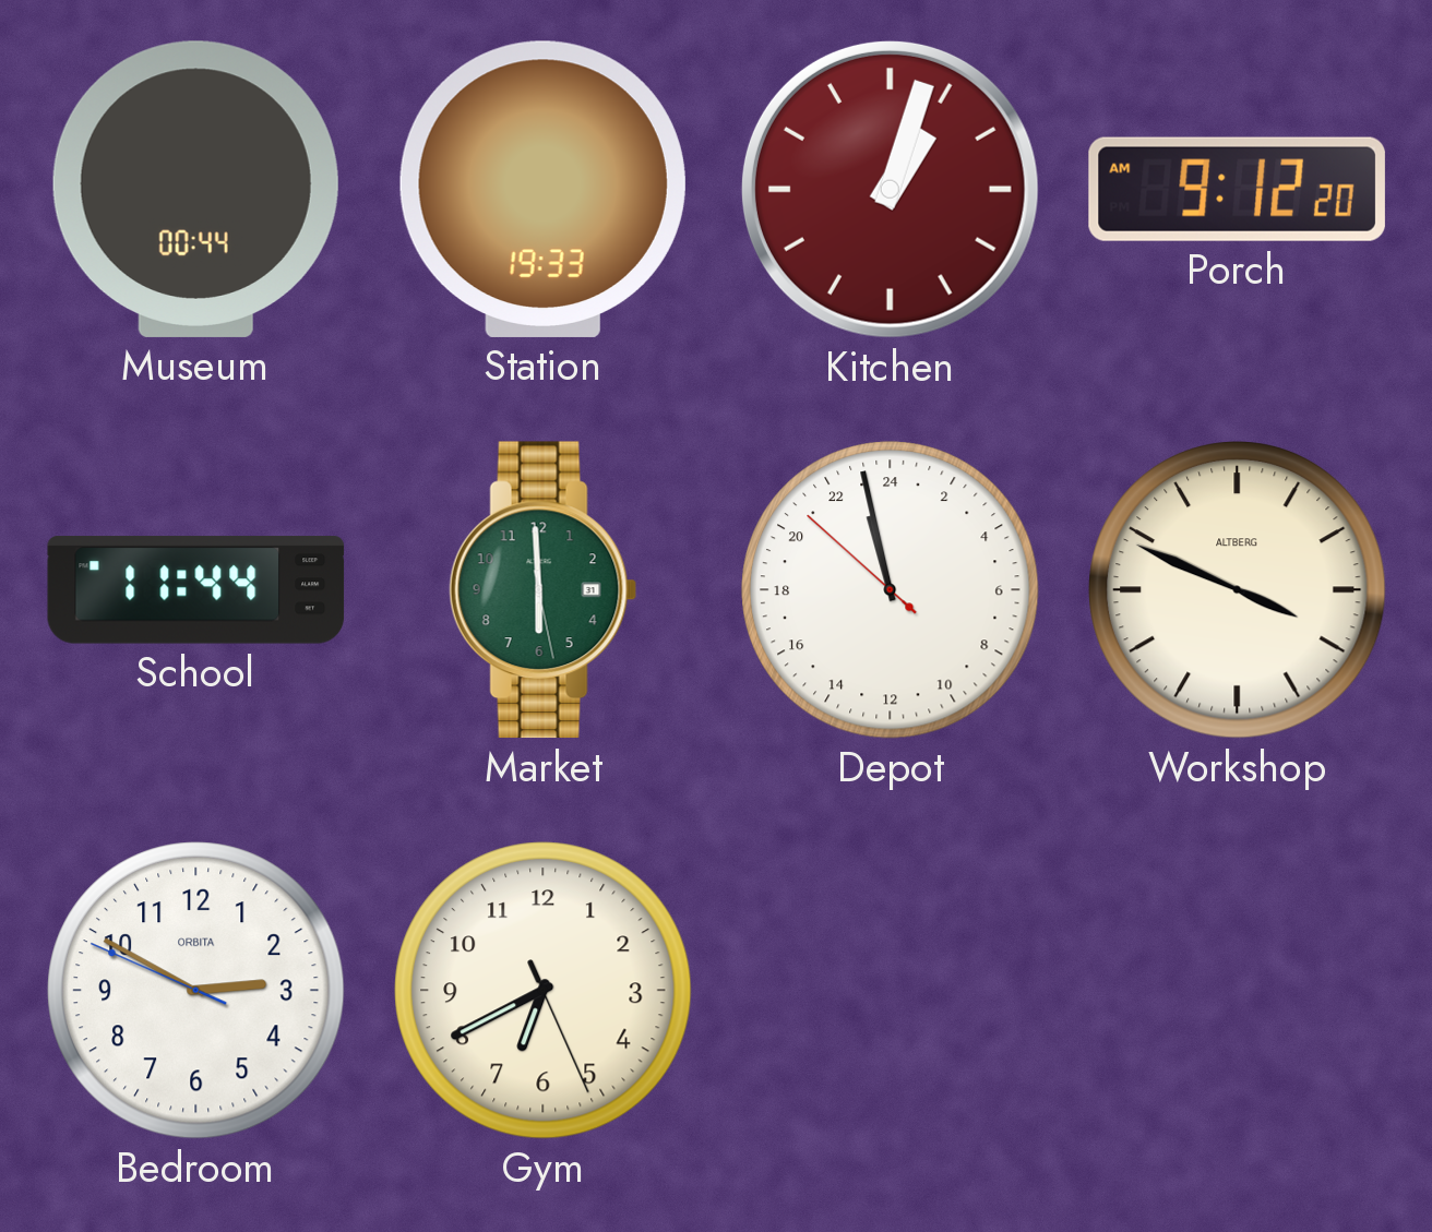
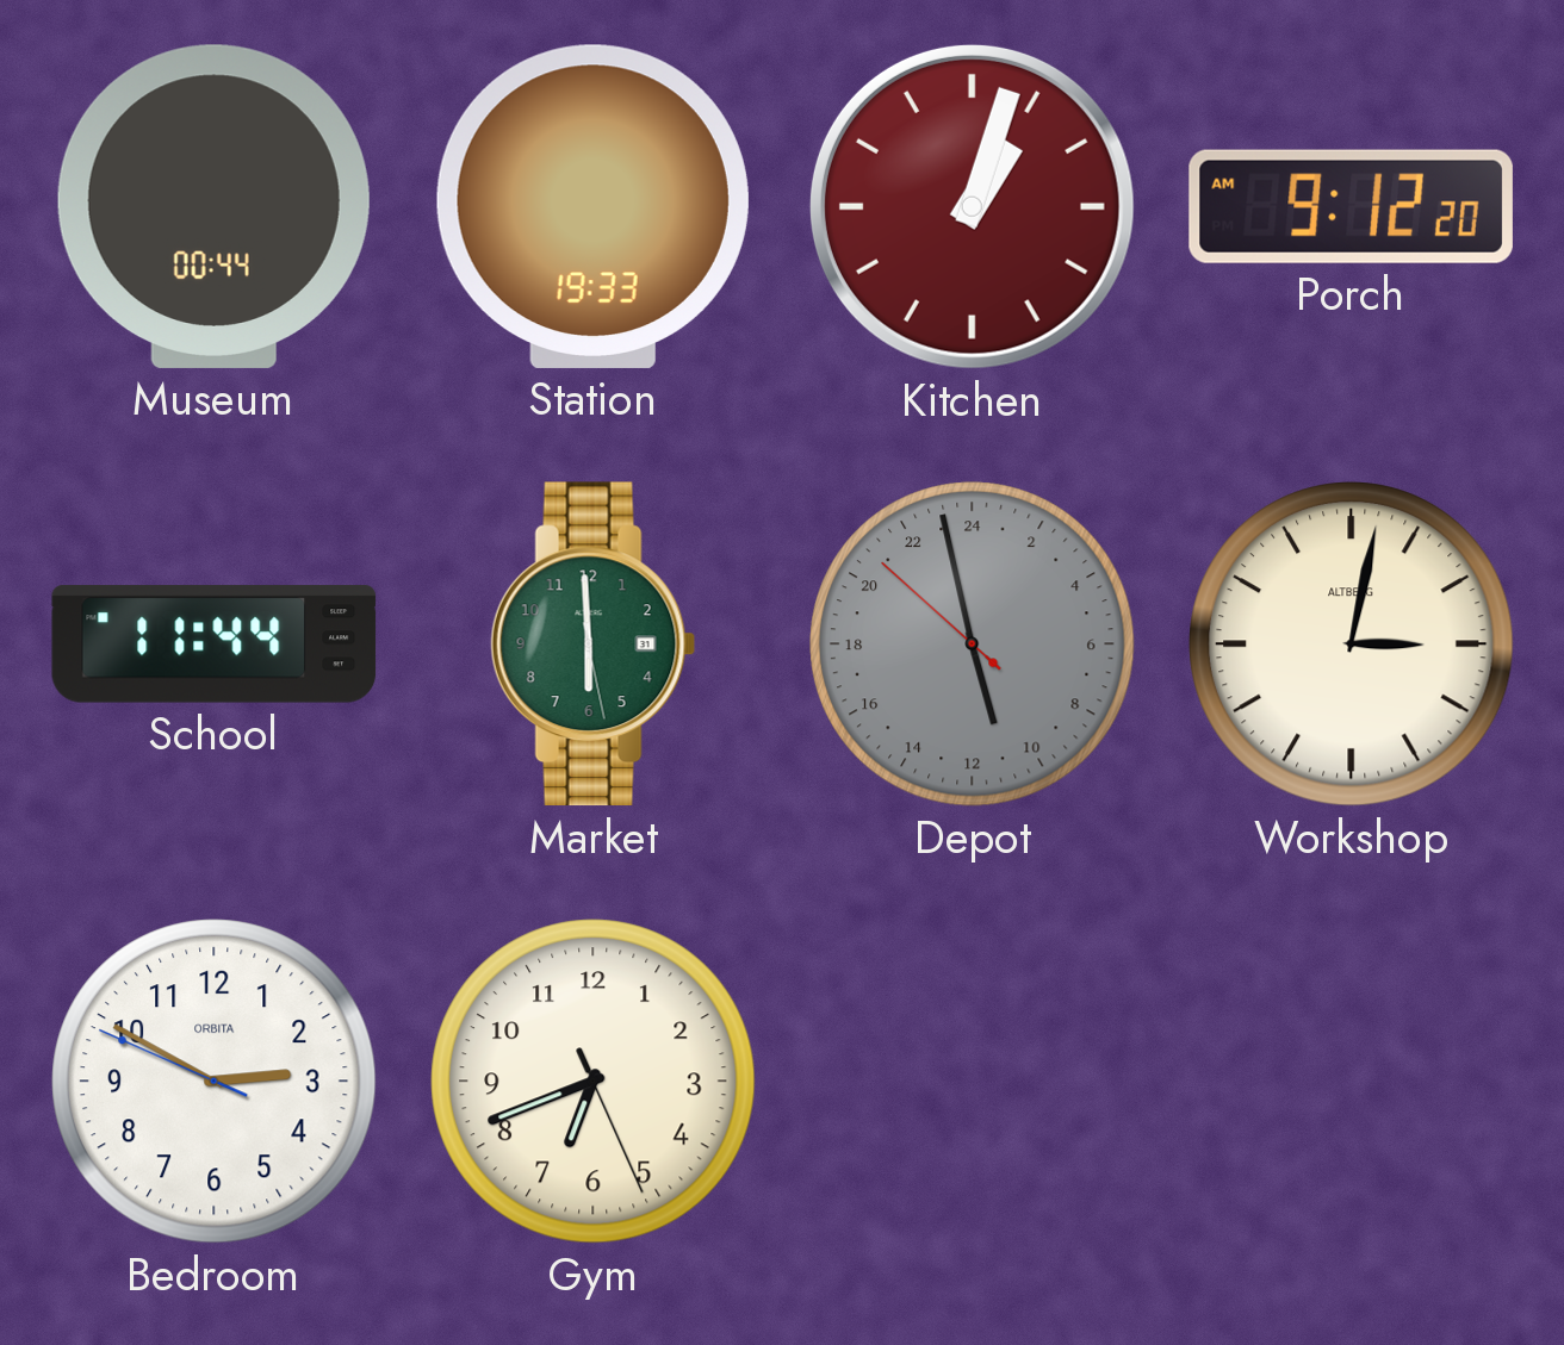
Depot: 22:57 -> 10:57
Depot dial: white -> grey
Workshop: 3:49 -> 3:02
Gym: 6:40 -> 6:41
